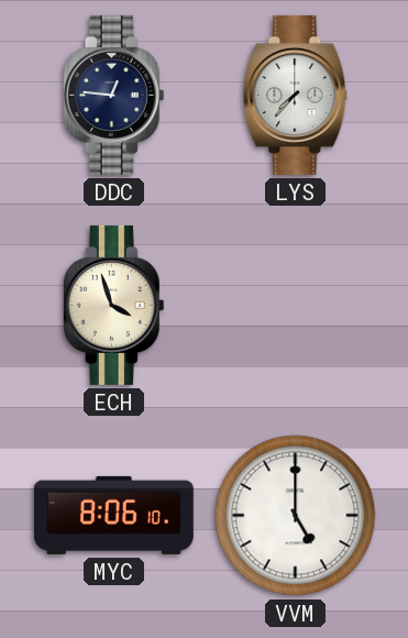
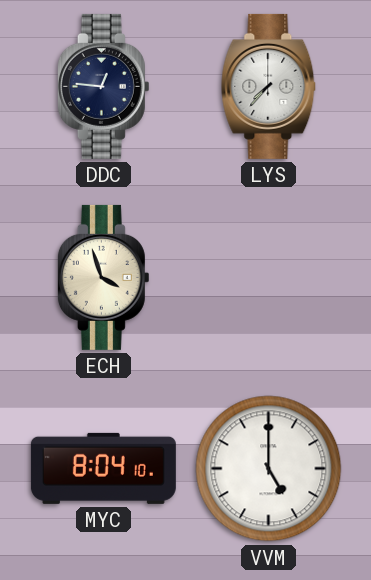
MYC: 8:06 -> 8:04
